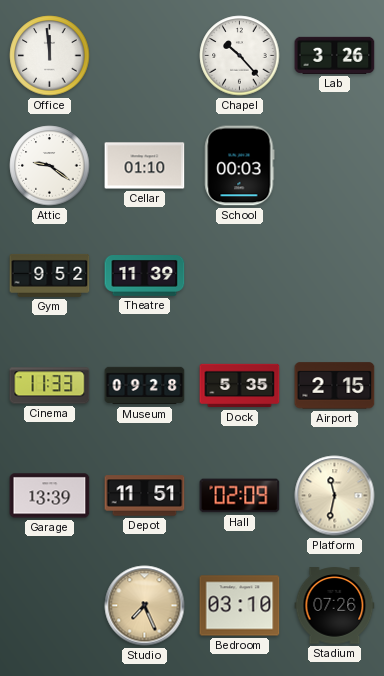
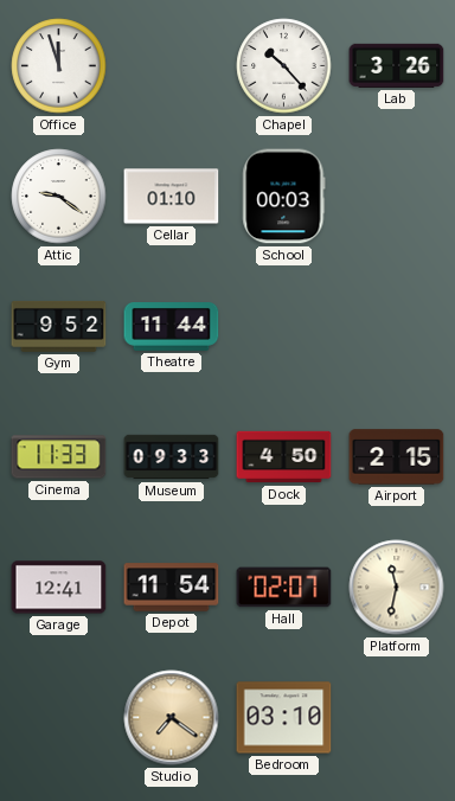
Office: 11:59 -> 11:57
Theatre: 11:39 -> 11:44
Museum: 09:28 -> 09:33
Dock: 5:35 -> 4:50
Garage: 13:39 -> 12:41
Depot: 11:51 -> 11:54
Hall: 02:09 -> 02:07
Studio: 7:26 -> 7:21
Stadium: 07:26 -> none
